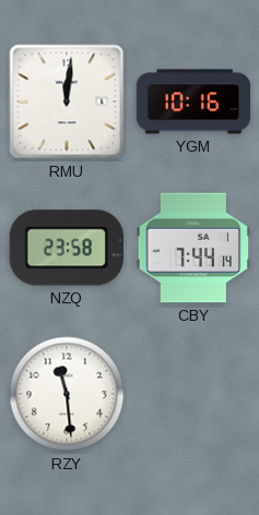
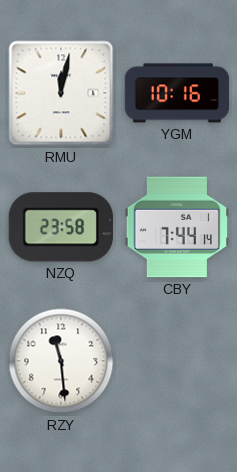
RMU: 12:01 -> 12:02
